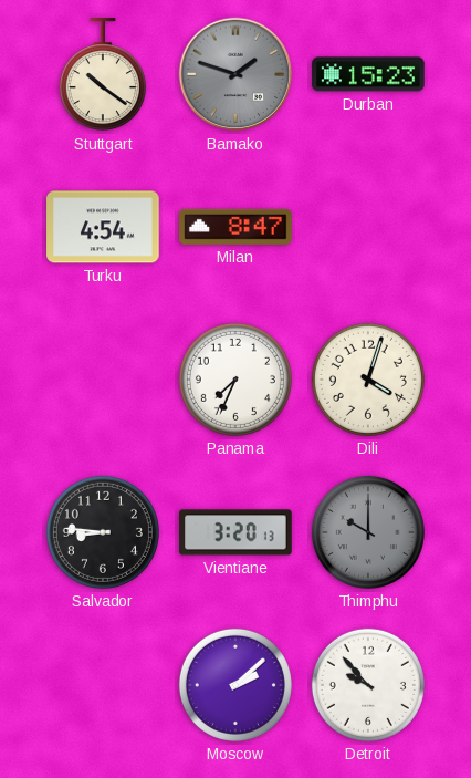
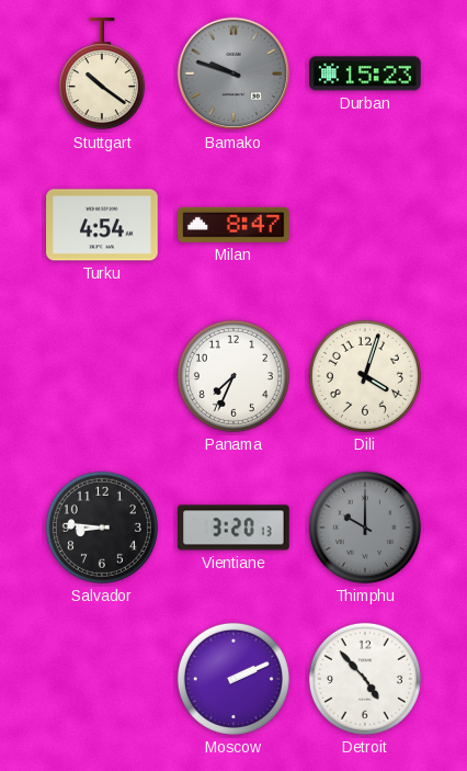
Bamako: 1:48 -> 9:48
Moscow: 2:08 -> 2:11
Detroit: 9:53 -> 4:53
